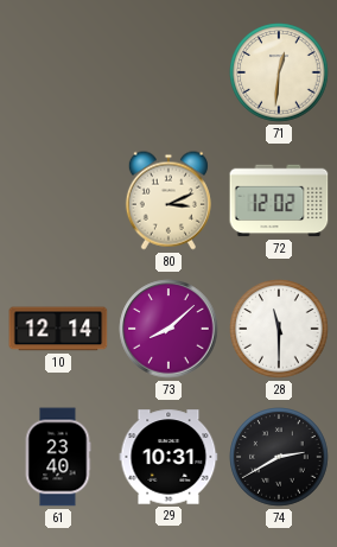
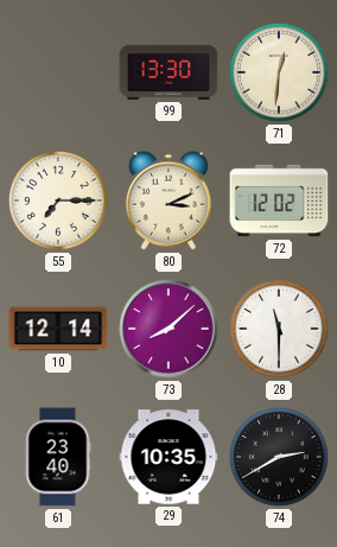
99: none -> 13:30
55: none -> 7:15
29: 10:31 -> 10:35
